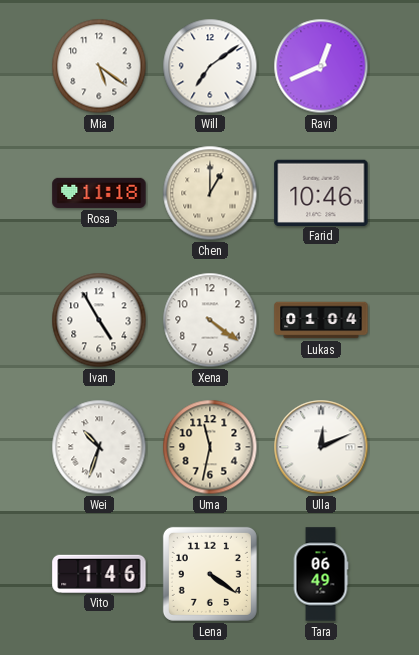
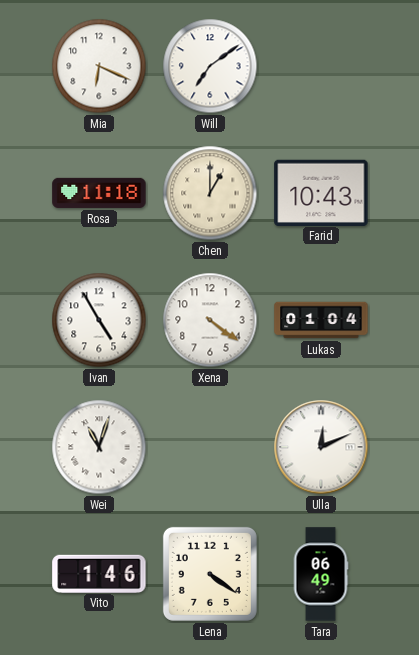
Mia: 5:21 -> 6:19
Ravi: 12:41 -> none
Farid: 10:46 -> 10:43
Wei: 10:33 -> 11:03
Uma: 11:32 -> none
